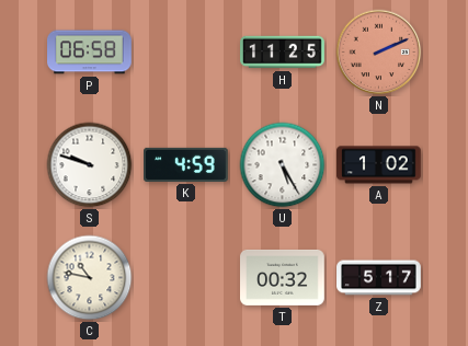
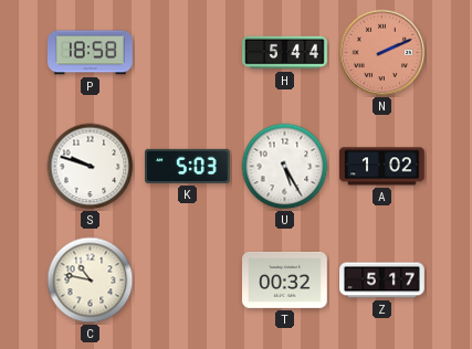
P: 06:58 -> 18:58
H: 11:25 -> 5:44
K: 4:59 -> 5:03
